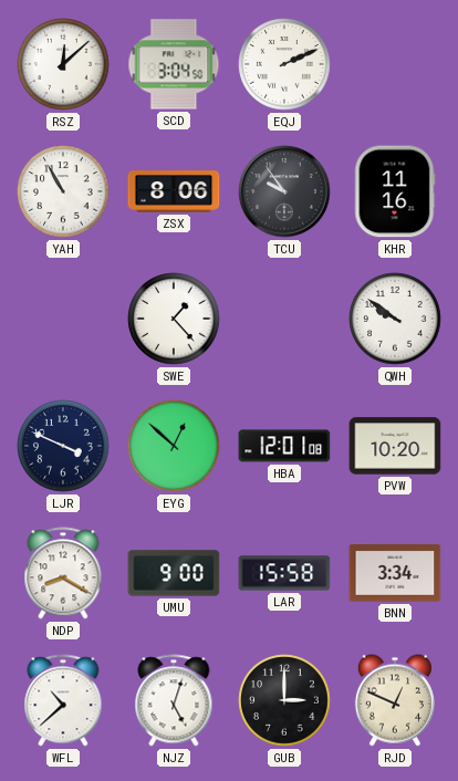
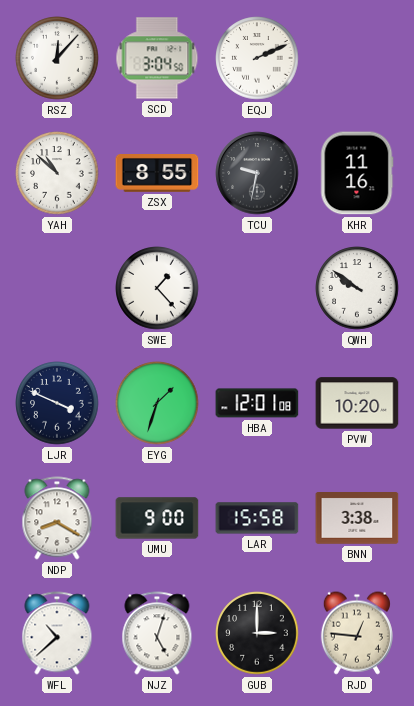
RSZ: 12:08 -> 12:07
YAH: 10:55 -> 10:52
ZSX: 8:06 -> 8:55
TCU: 9:54 -> 9:32
EYG: 12:52 -> 1:33
BNN: 3:34 -> 3:38
RJD: 12:49 -> 12:46
